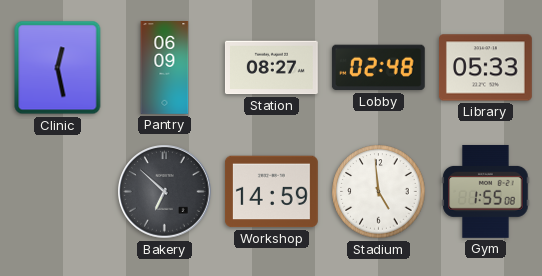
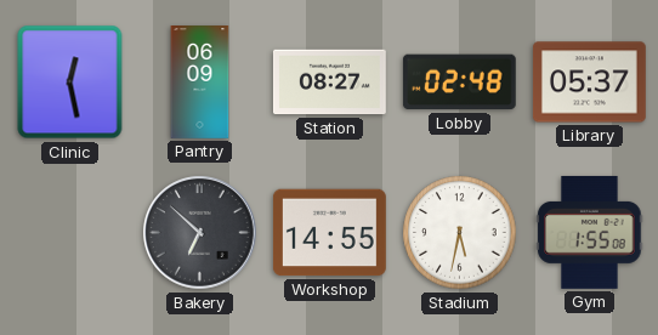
Library: 05:33 -> 05:37
Workshop: 14:59 -> 14:55
Stadium: 4:59 -> 5:32
